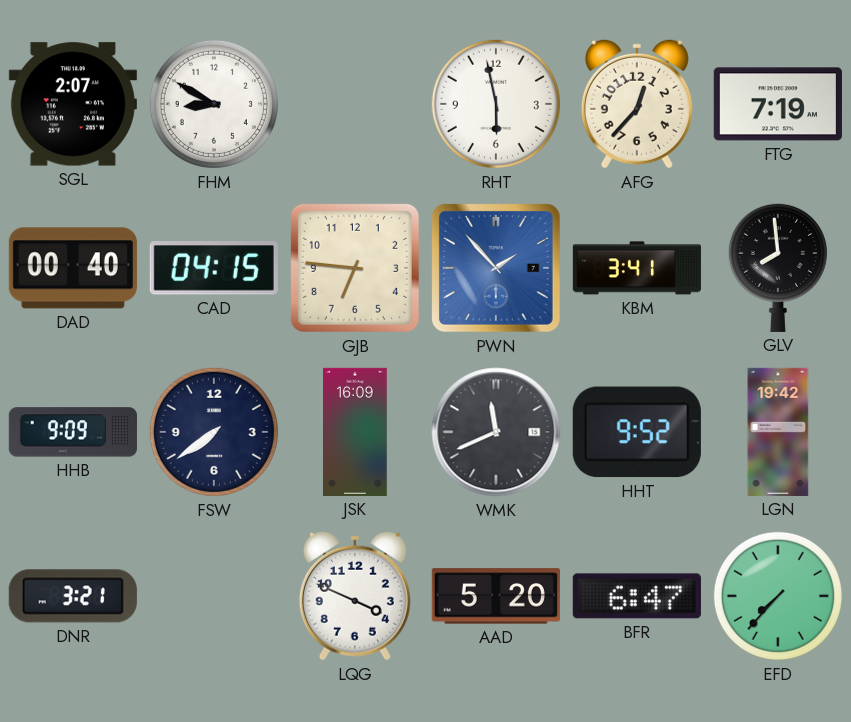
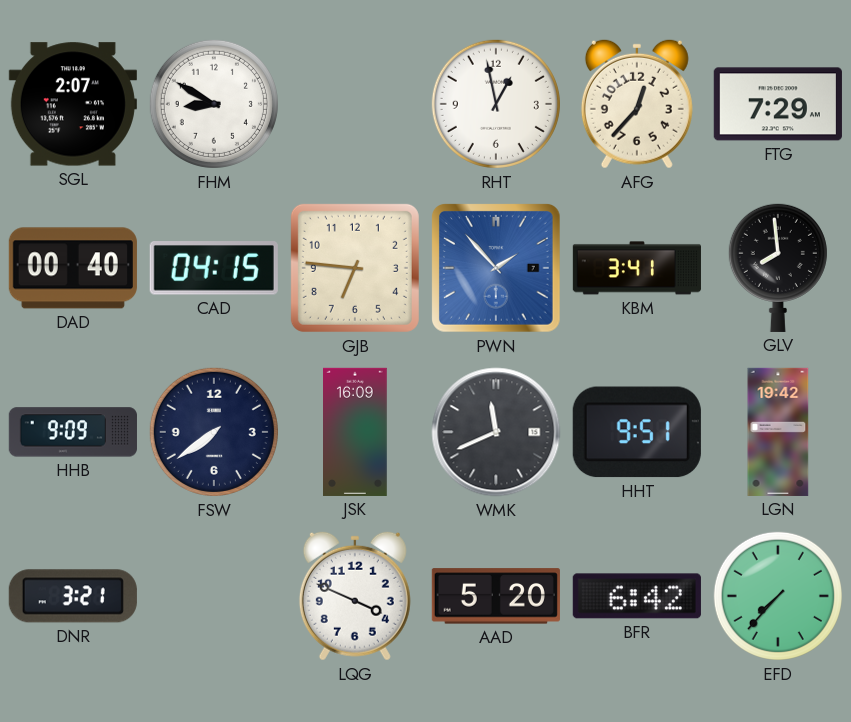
RHT: 5:58 -> 12:58
FTG: 7:19 -> 7:29
HHT: 9:52 -> 9:51
BFR: 6:47 -> 6:42
